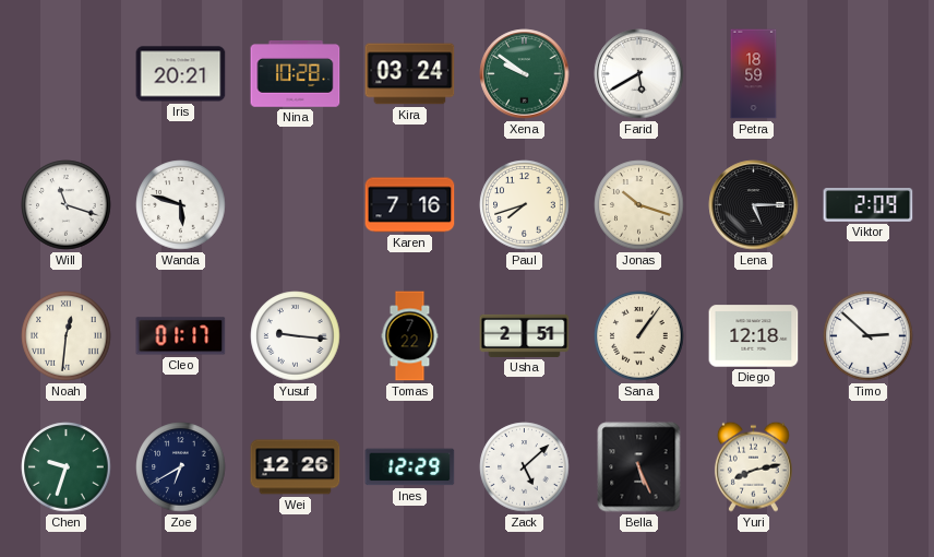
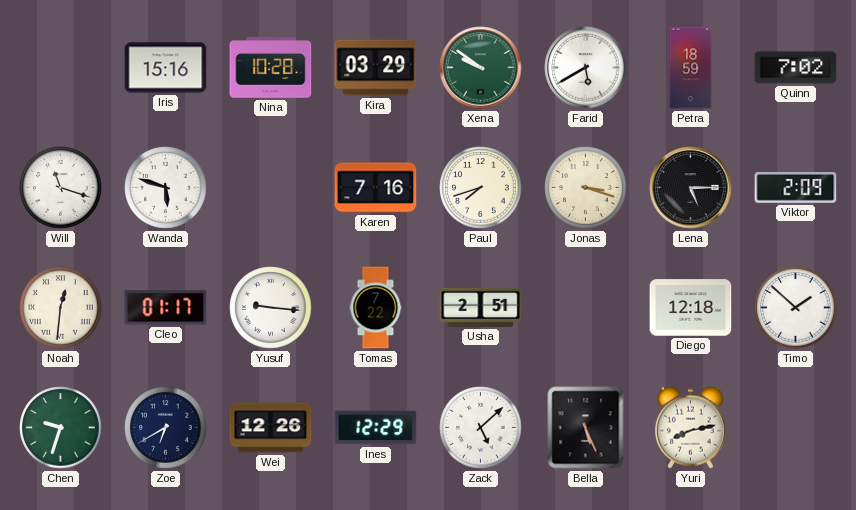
Iris: 20:21 -> 15:16
Kira: 03:24 -> 03:29
Quinn: none -> 7:02
Jonas: 10:18 -> 3:18
Sana: 1:06 -> none
Timo: 2:52 -> 1:52
